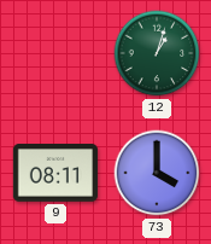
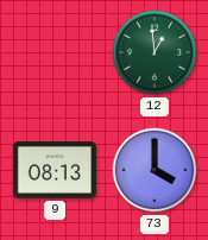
12: 1:03 -> 12:59
9: 08:11 -> 08:13
